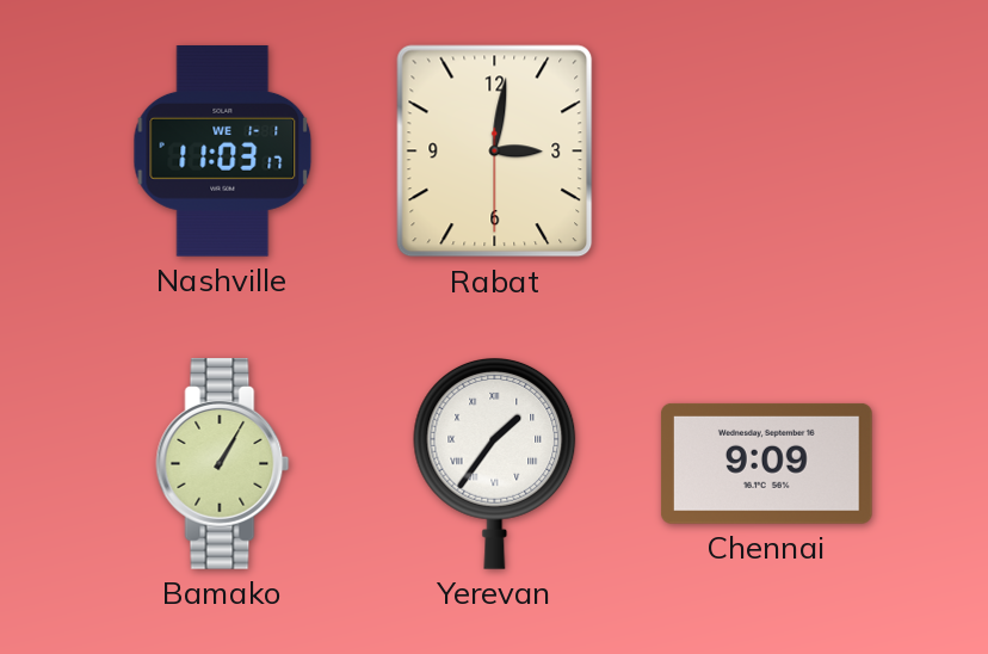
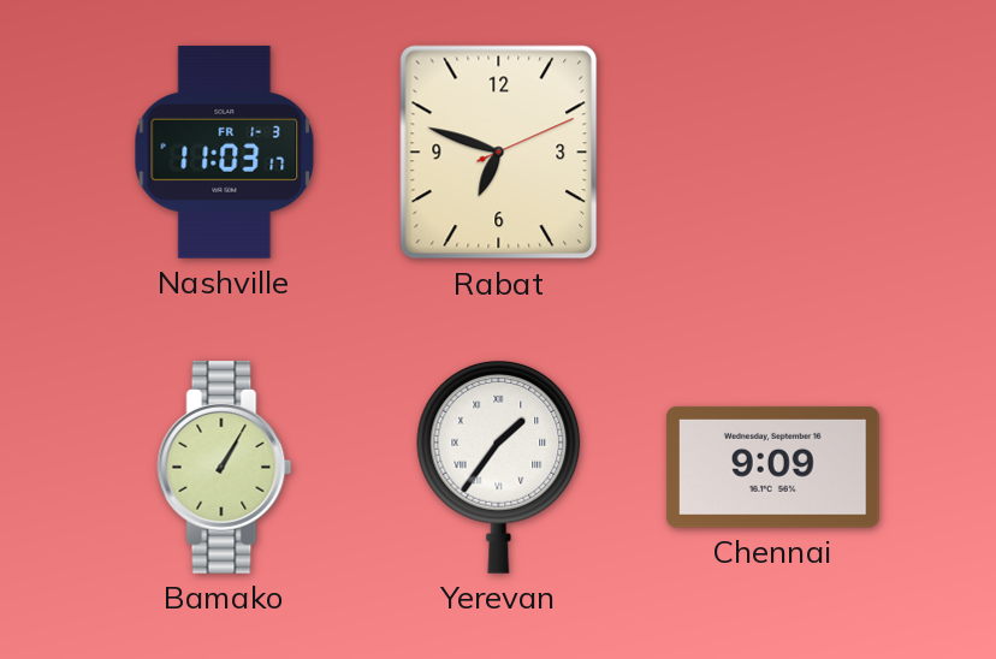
Nashville date: WE 1-1 -> FR 1-3
Rabat: 3:01 -> 6:48
